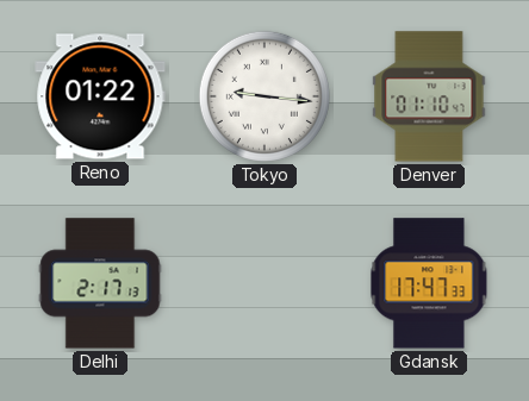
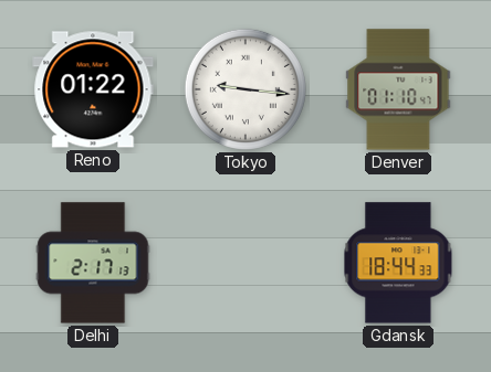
Gdansk: 17:47 -> 18:44
